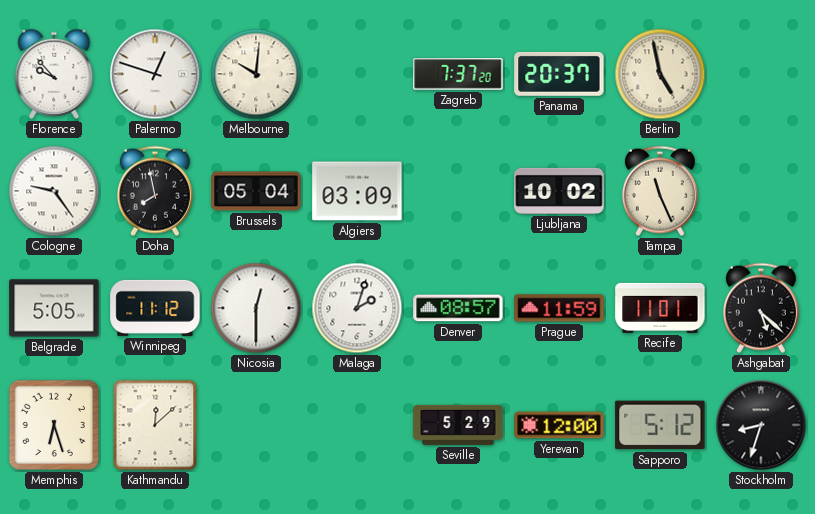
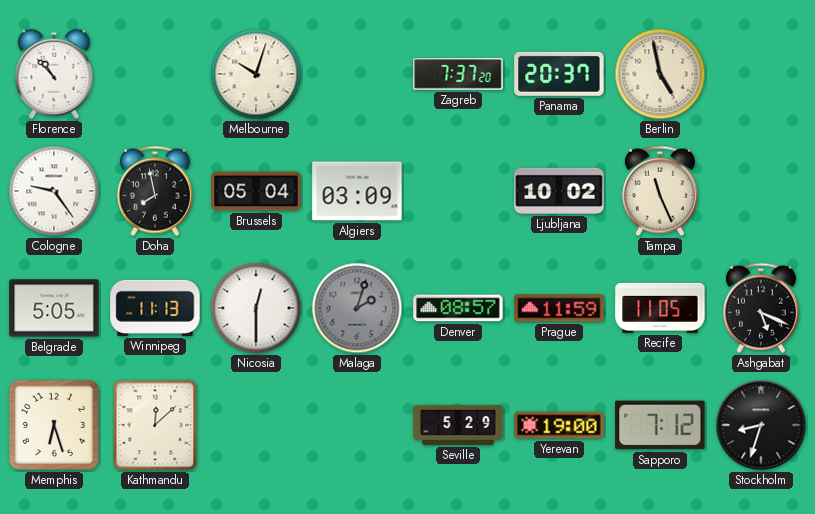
Florence: 9:53 -> 10:53
Palermo: 12:48 -> none
Melbourne: 10:01 -> 10:03
Winnipeg: 11:12 -> 11:13
Malaga dial: white -> grey
Recife: 11:01 -> 11:05
Ashgabat: 5:22 -> 5:19
Yerevan: 12:00 -> 19:00
Sapporo: 5:12 -> 7:12
